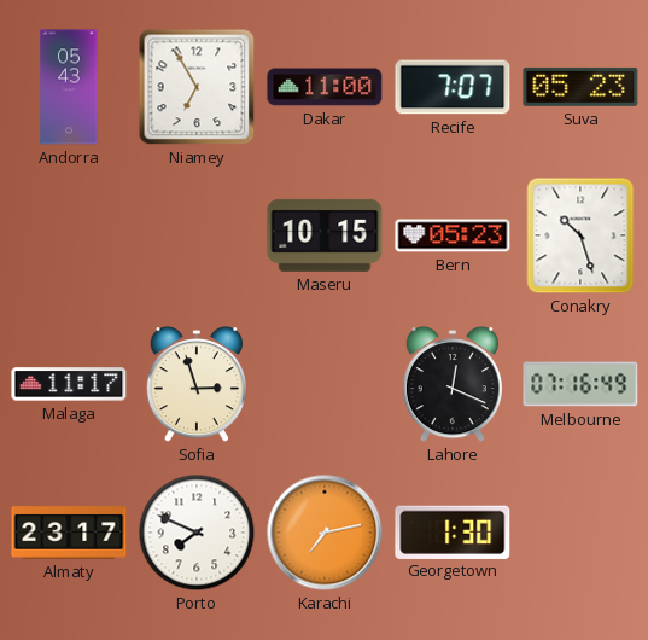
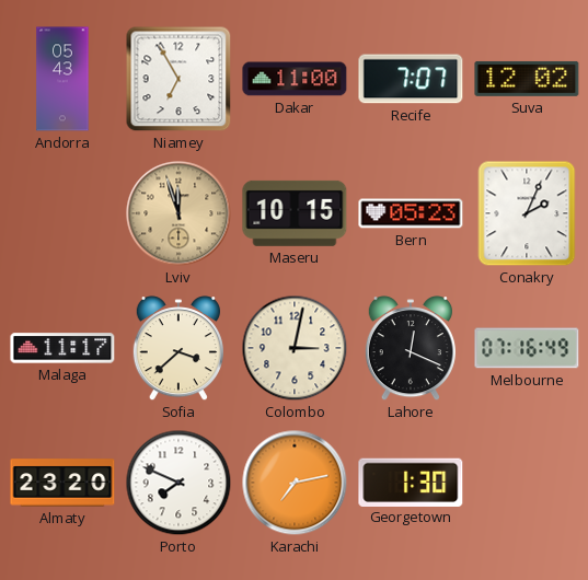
Suva: 05:23 -> 12:02
Lviv: none -> 11:57
Conakry: 10:27 -> 2:04
Sofia: 2:57 -> 3:38
Colombo: none -> 3:02
Almaty: 23:17 -> 23:20
